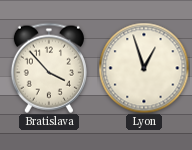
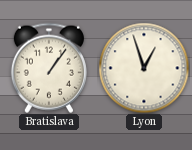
Bratislava: 3:53 -> 1:06
